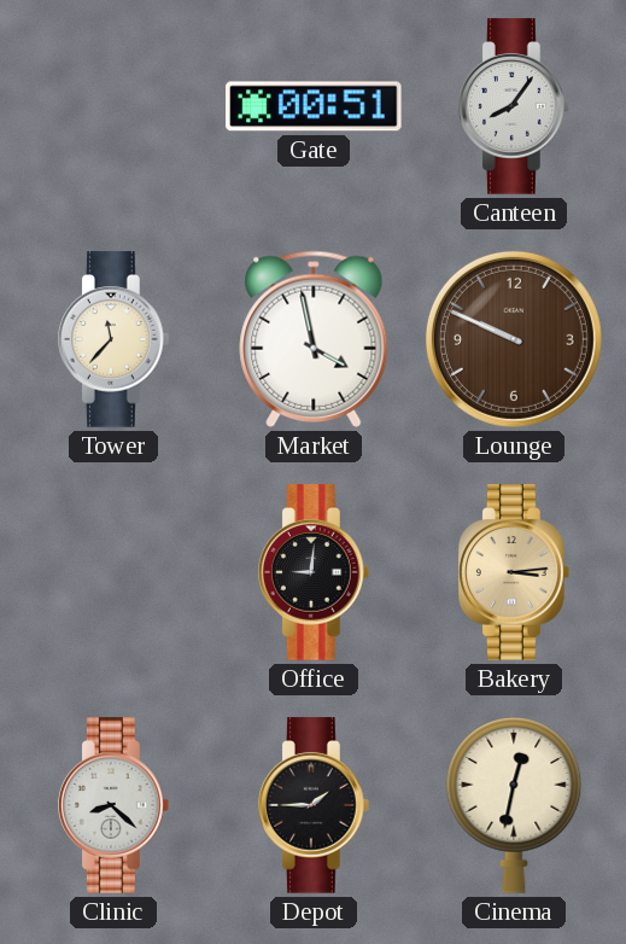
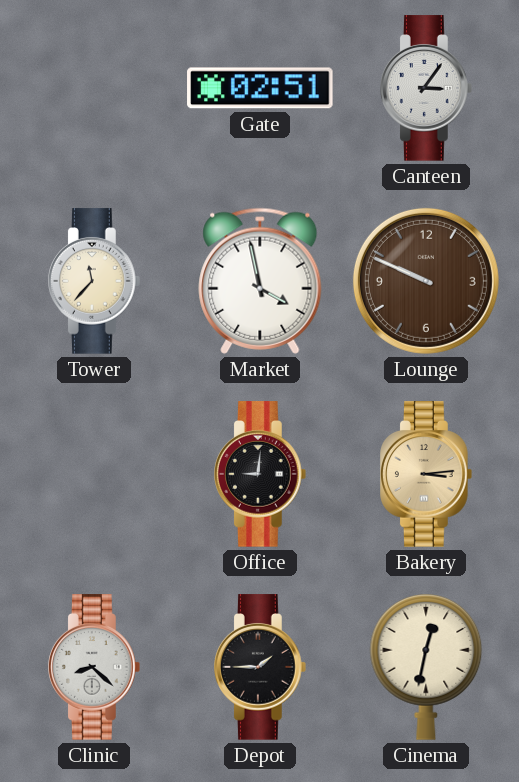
Gate: 00:51 -> 02:51
Canteen: 8:06 -> 3:06
